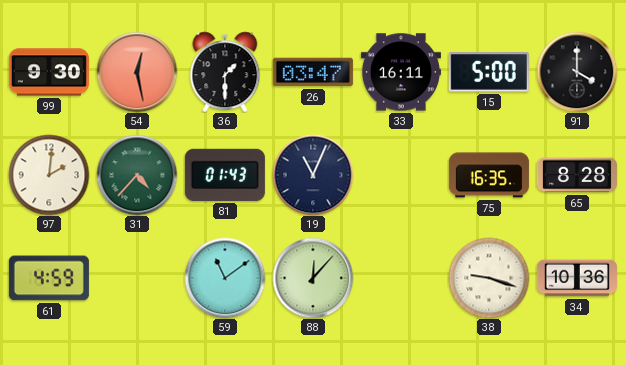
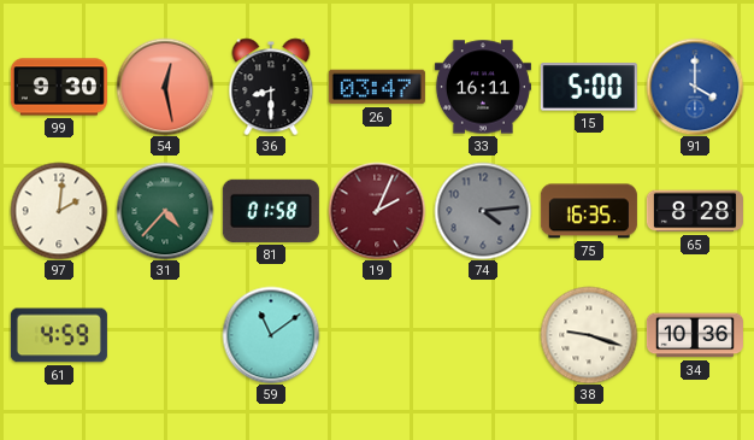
36: 1:30 -> 8:30
91 dial: black -> blue
81: 01:43 -> 01:58
19: 11:04 -> 2:04
19 dial: navy -> burgundy
74: none -> 4:14
88: 12:07 -> none
